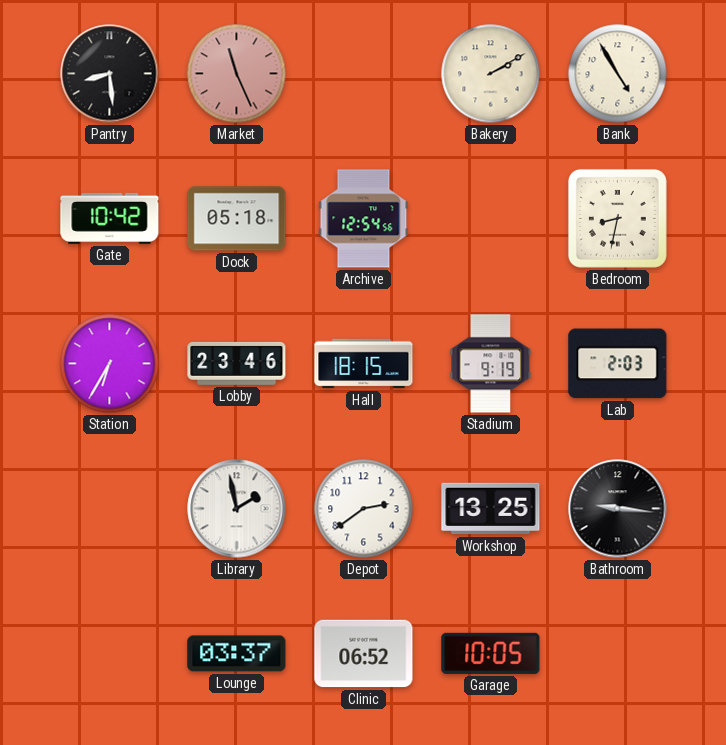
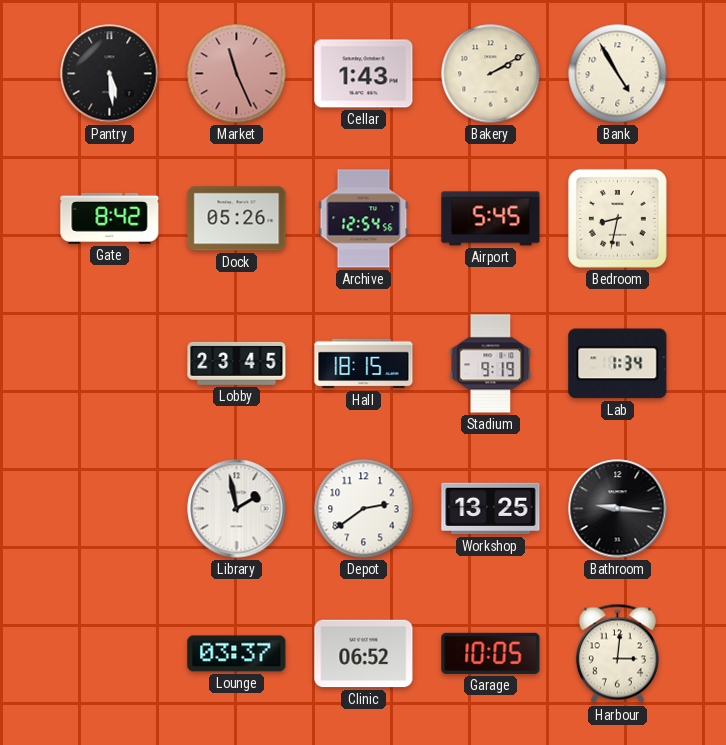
Pantry: 8:29 -> 5:29
Cellar: none -> 1:43
Gate: 10:42 -> 8:42
Dock: 05:18 -> 05:26
Airport: none -> 5:45
Station: 6:35 -> none
Lobby: 23:46 -> 23:45
Lab: 2:03 -> 1:34
Harbour: none -> 3:01
